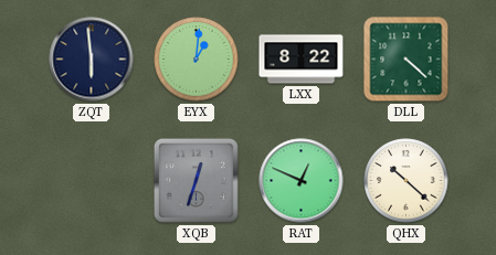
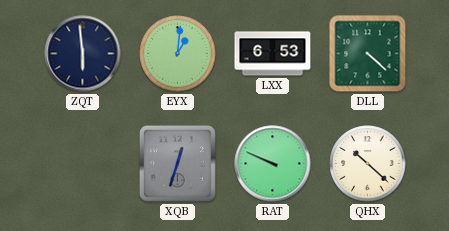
LXX: 8:22 -> 6:53
RAT: 12:49 -> 9:49
